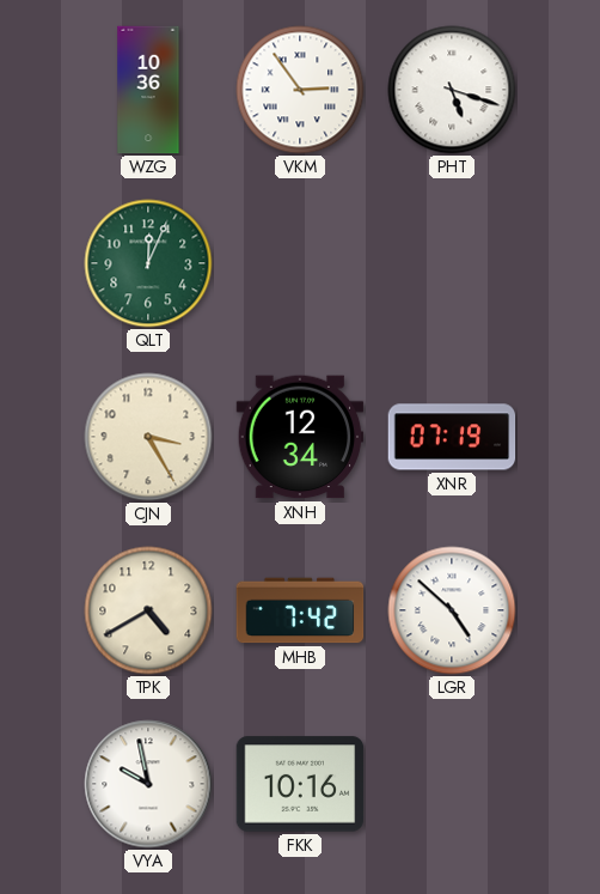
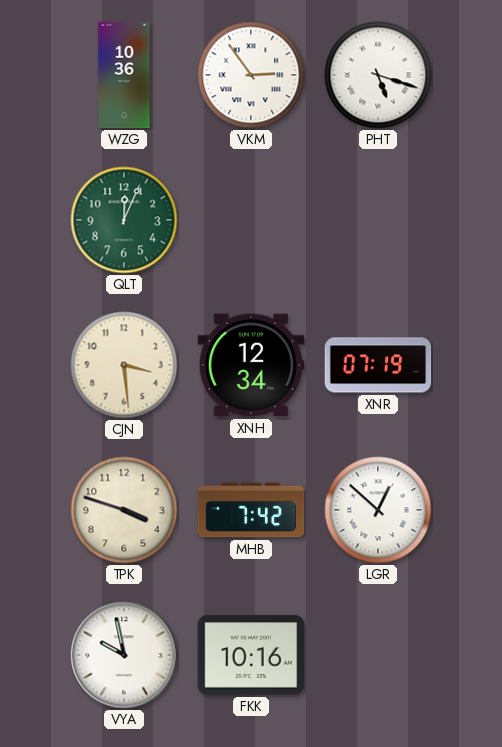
CJN: 3:25 -> 3:29
TPK: 4:40 -> 3:48
LGR: 4:52 -> 12:52
